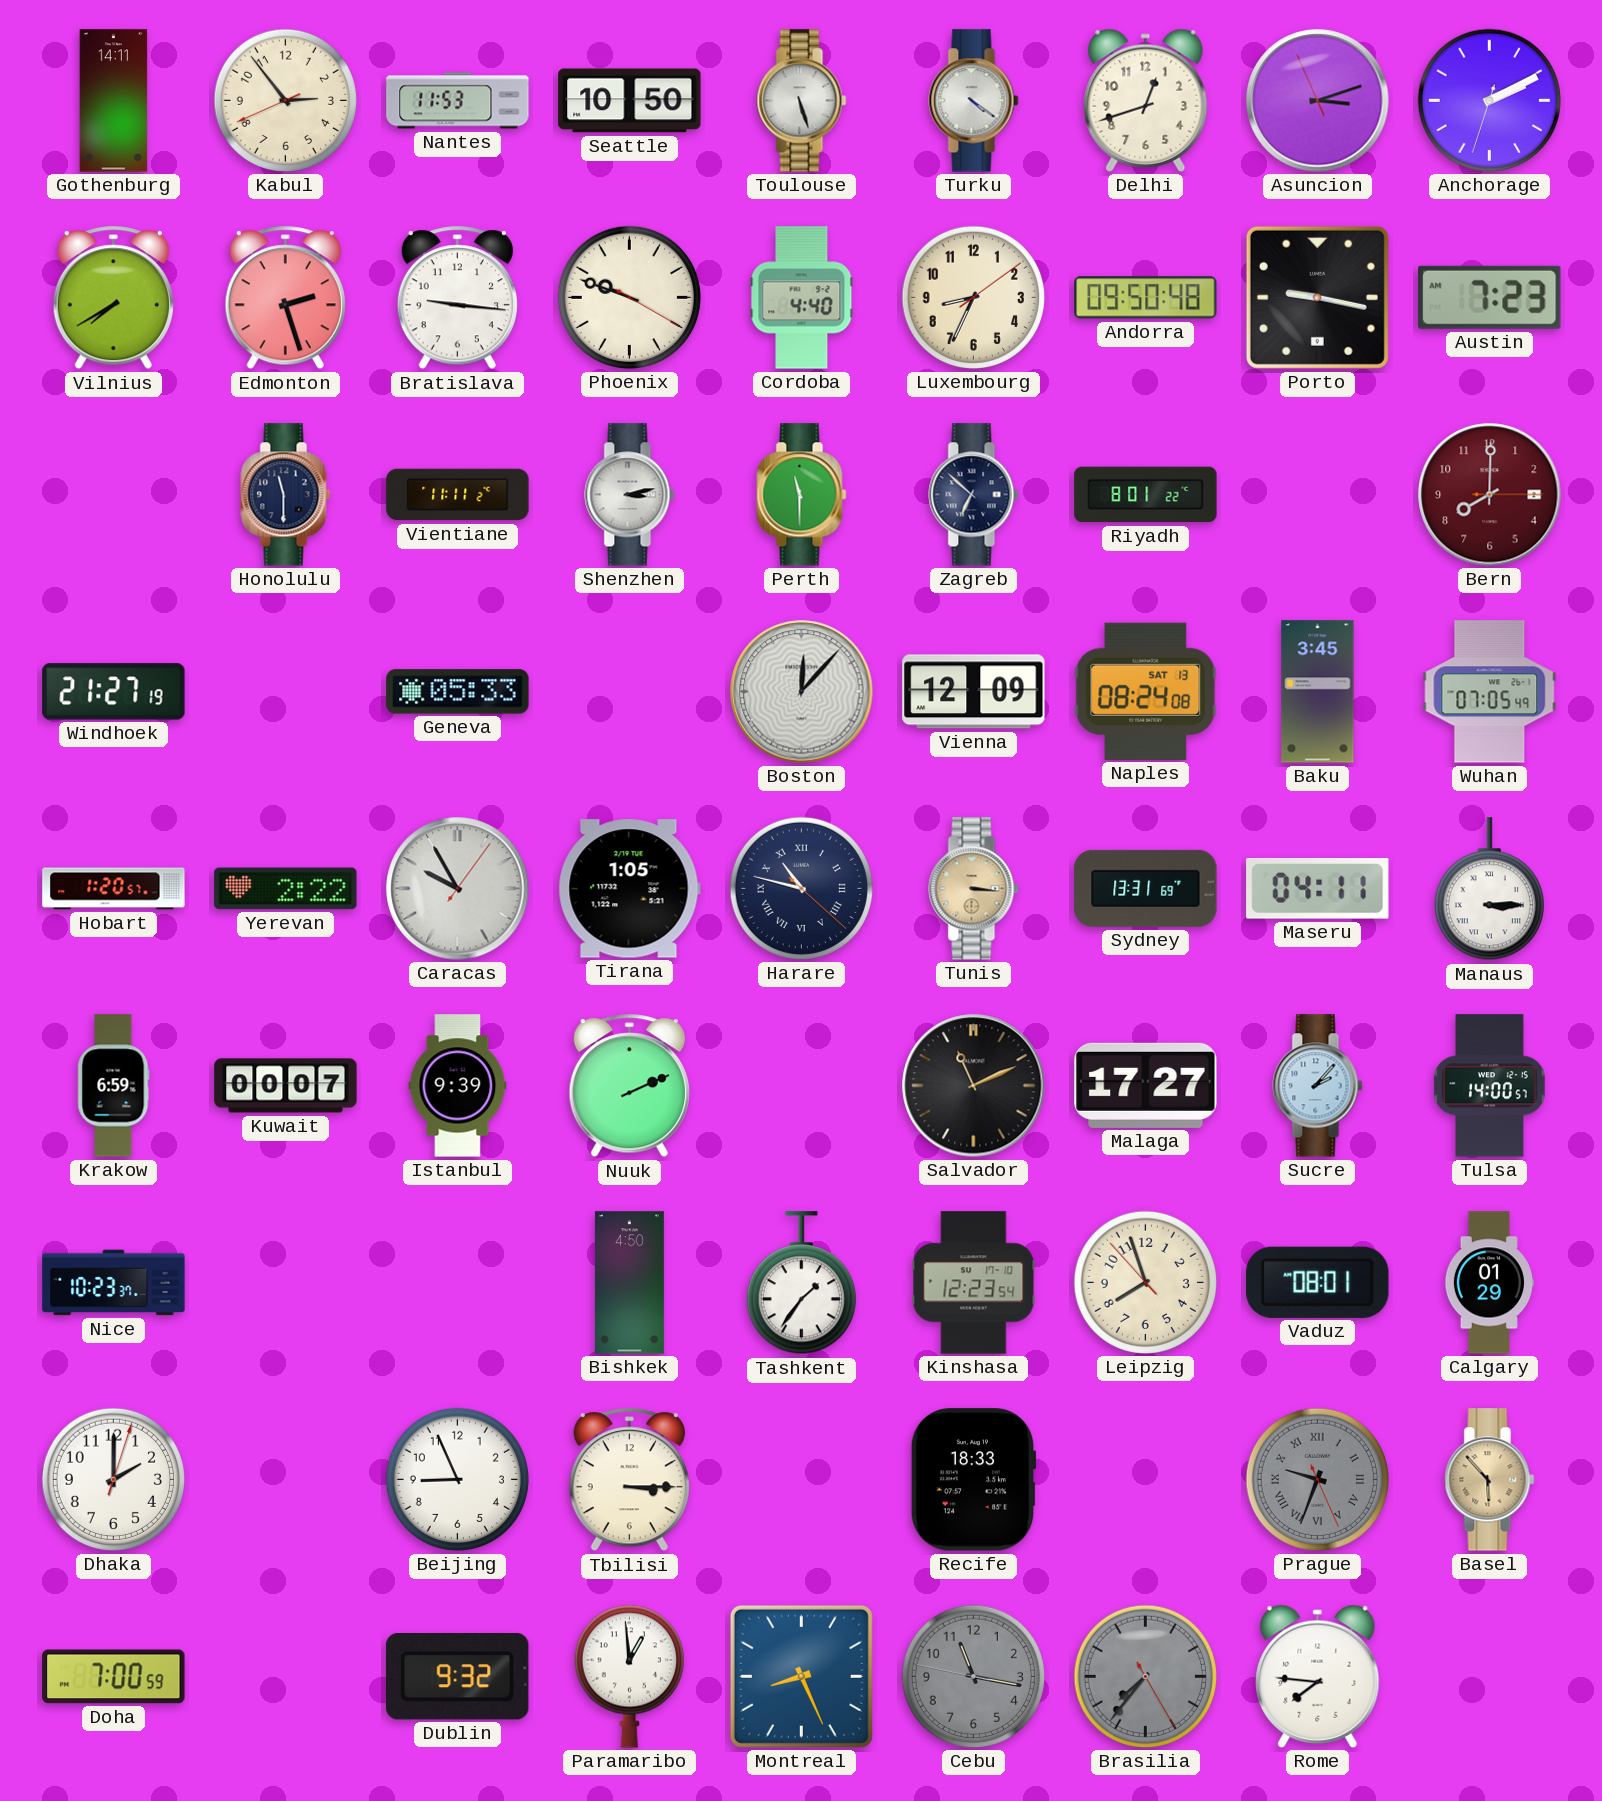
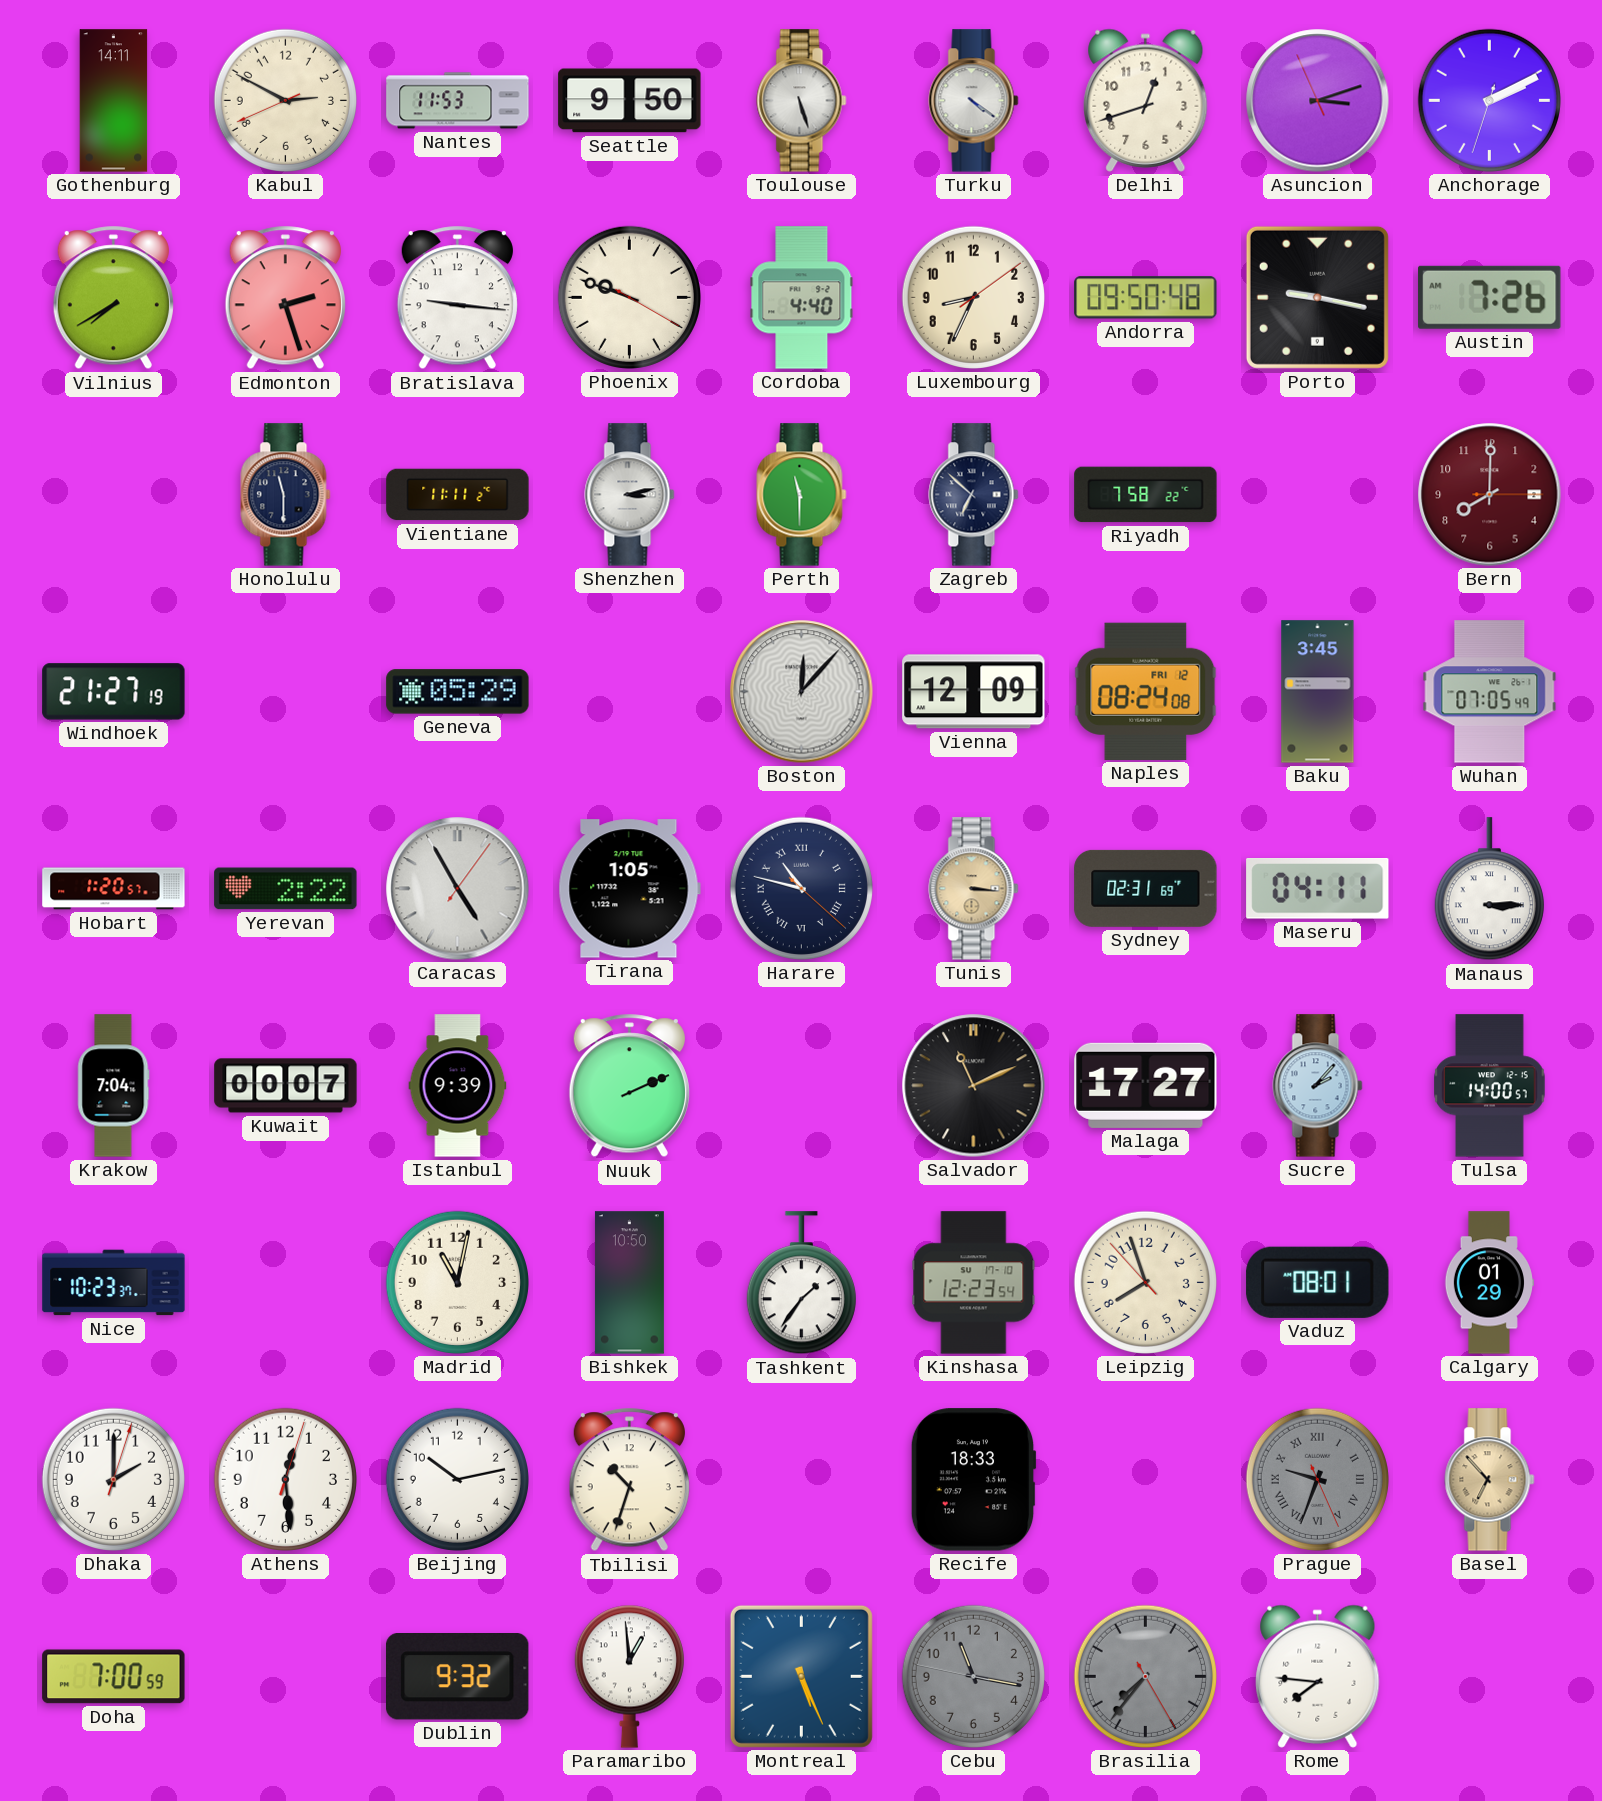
Kabul: 2:53 -> 2:49
Seattle: 10:50 -> 9:50
Austin: 7:23 -> 7:26
Riyadh: 8:01 -> 7:58
Geneva: 05:33 -> 05:29
Naples date: SAT 13 -> FRI 12
Caracas: 9:55 -> 4:55
Sydney: 13:31 -> 02:31
Krakow: 6:59 -> 7:04
Madrid: none -> 11:02
Bishkek: 4:50 -> 10:50
Athens: none -> 12:29
Beijing: 8:56 -> 10:13
Tbilisi: 3:15 -> 10:33
Basel: 5:53 -> 6:53
Montreal: 8:26 -> 5:26
